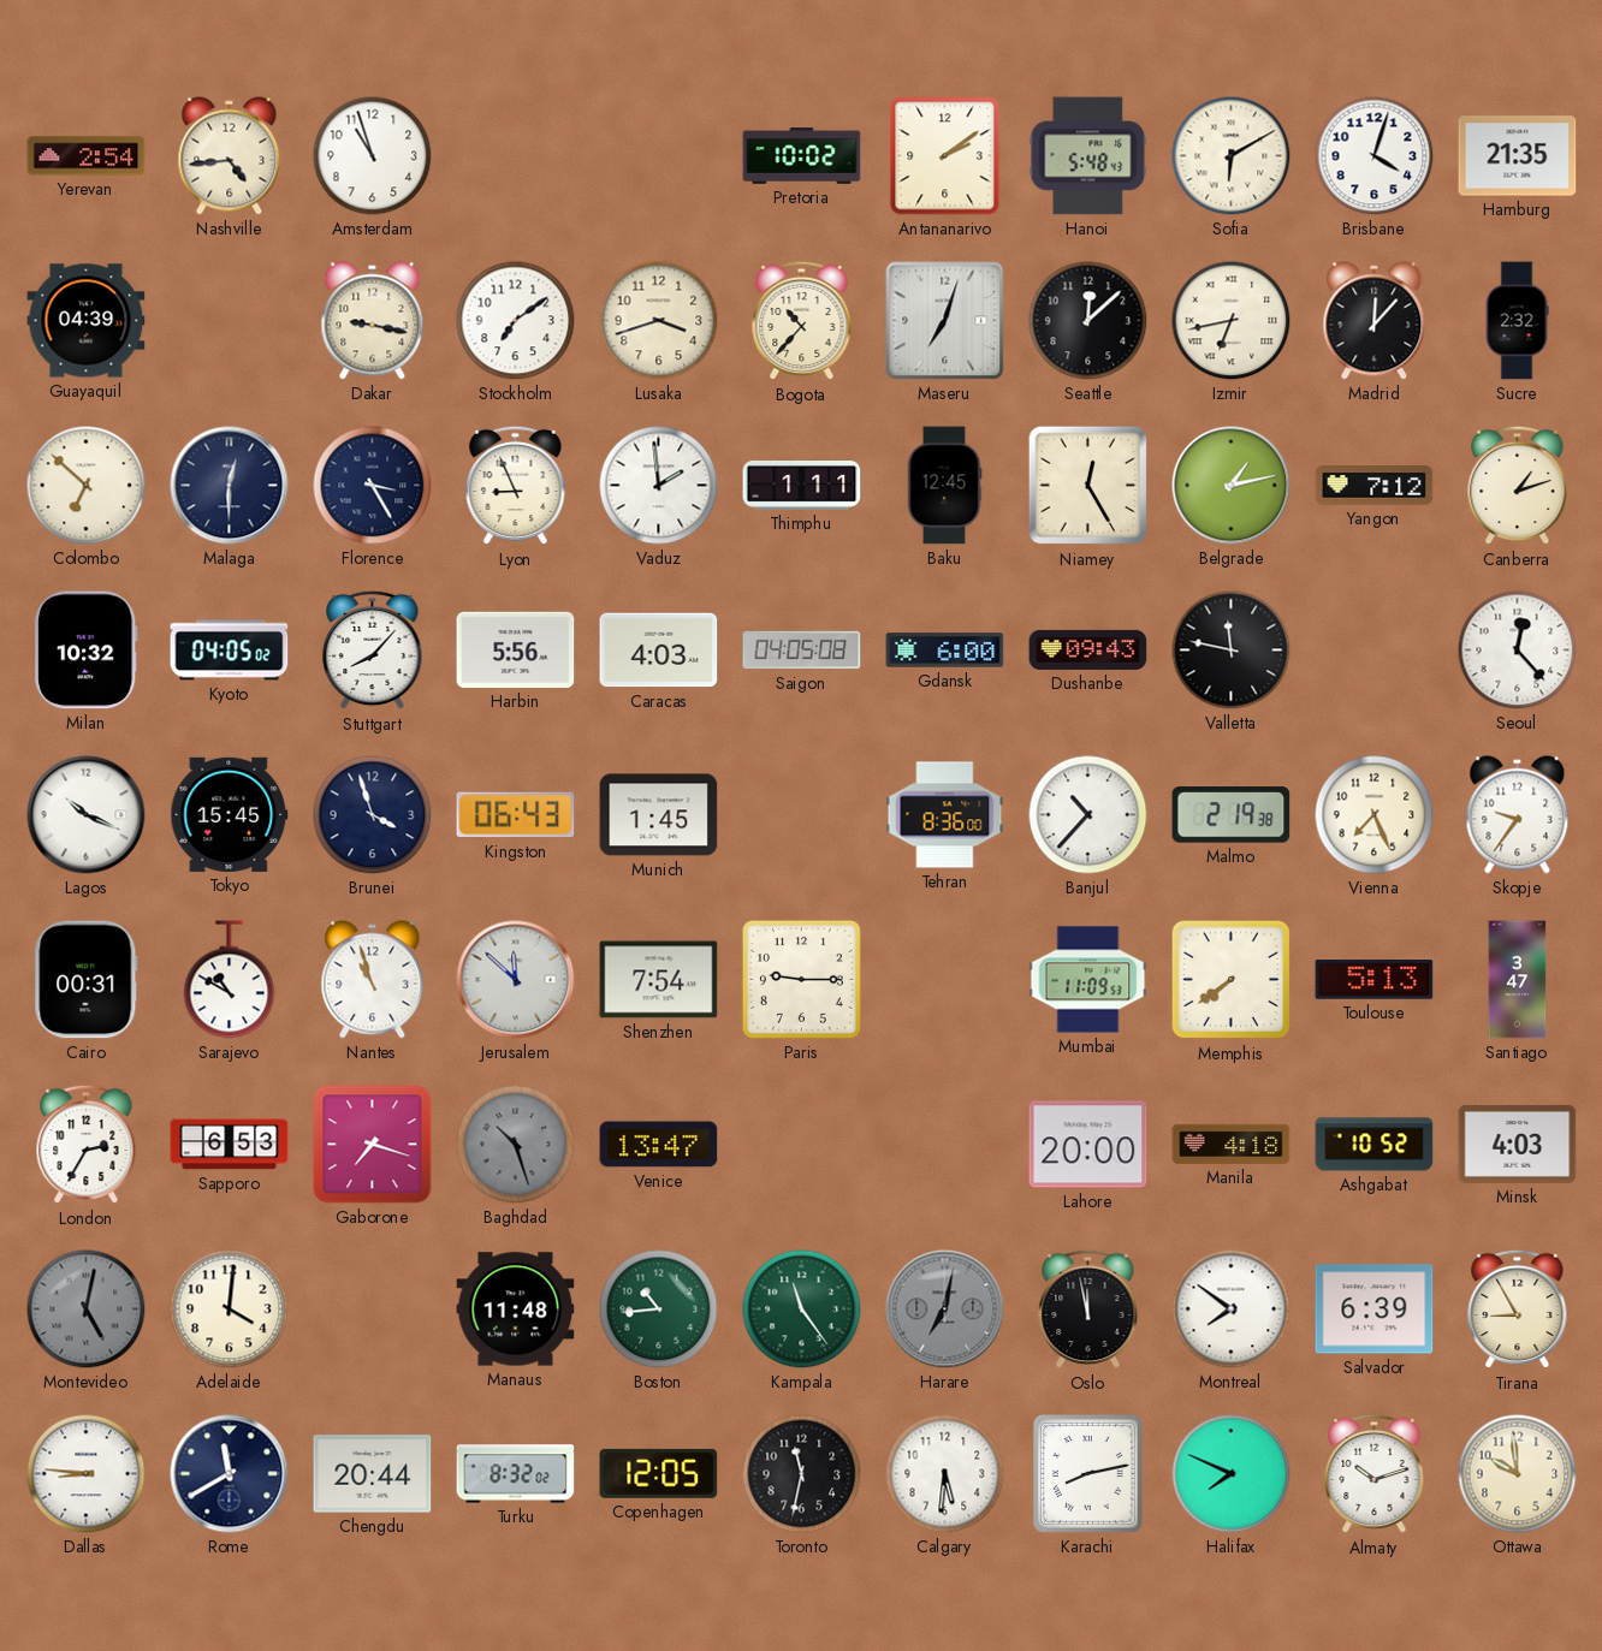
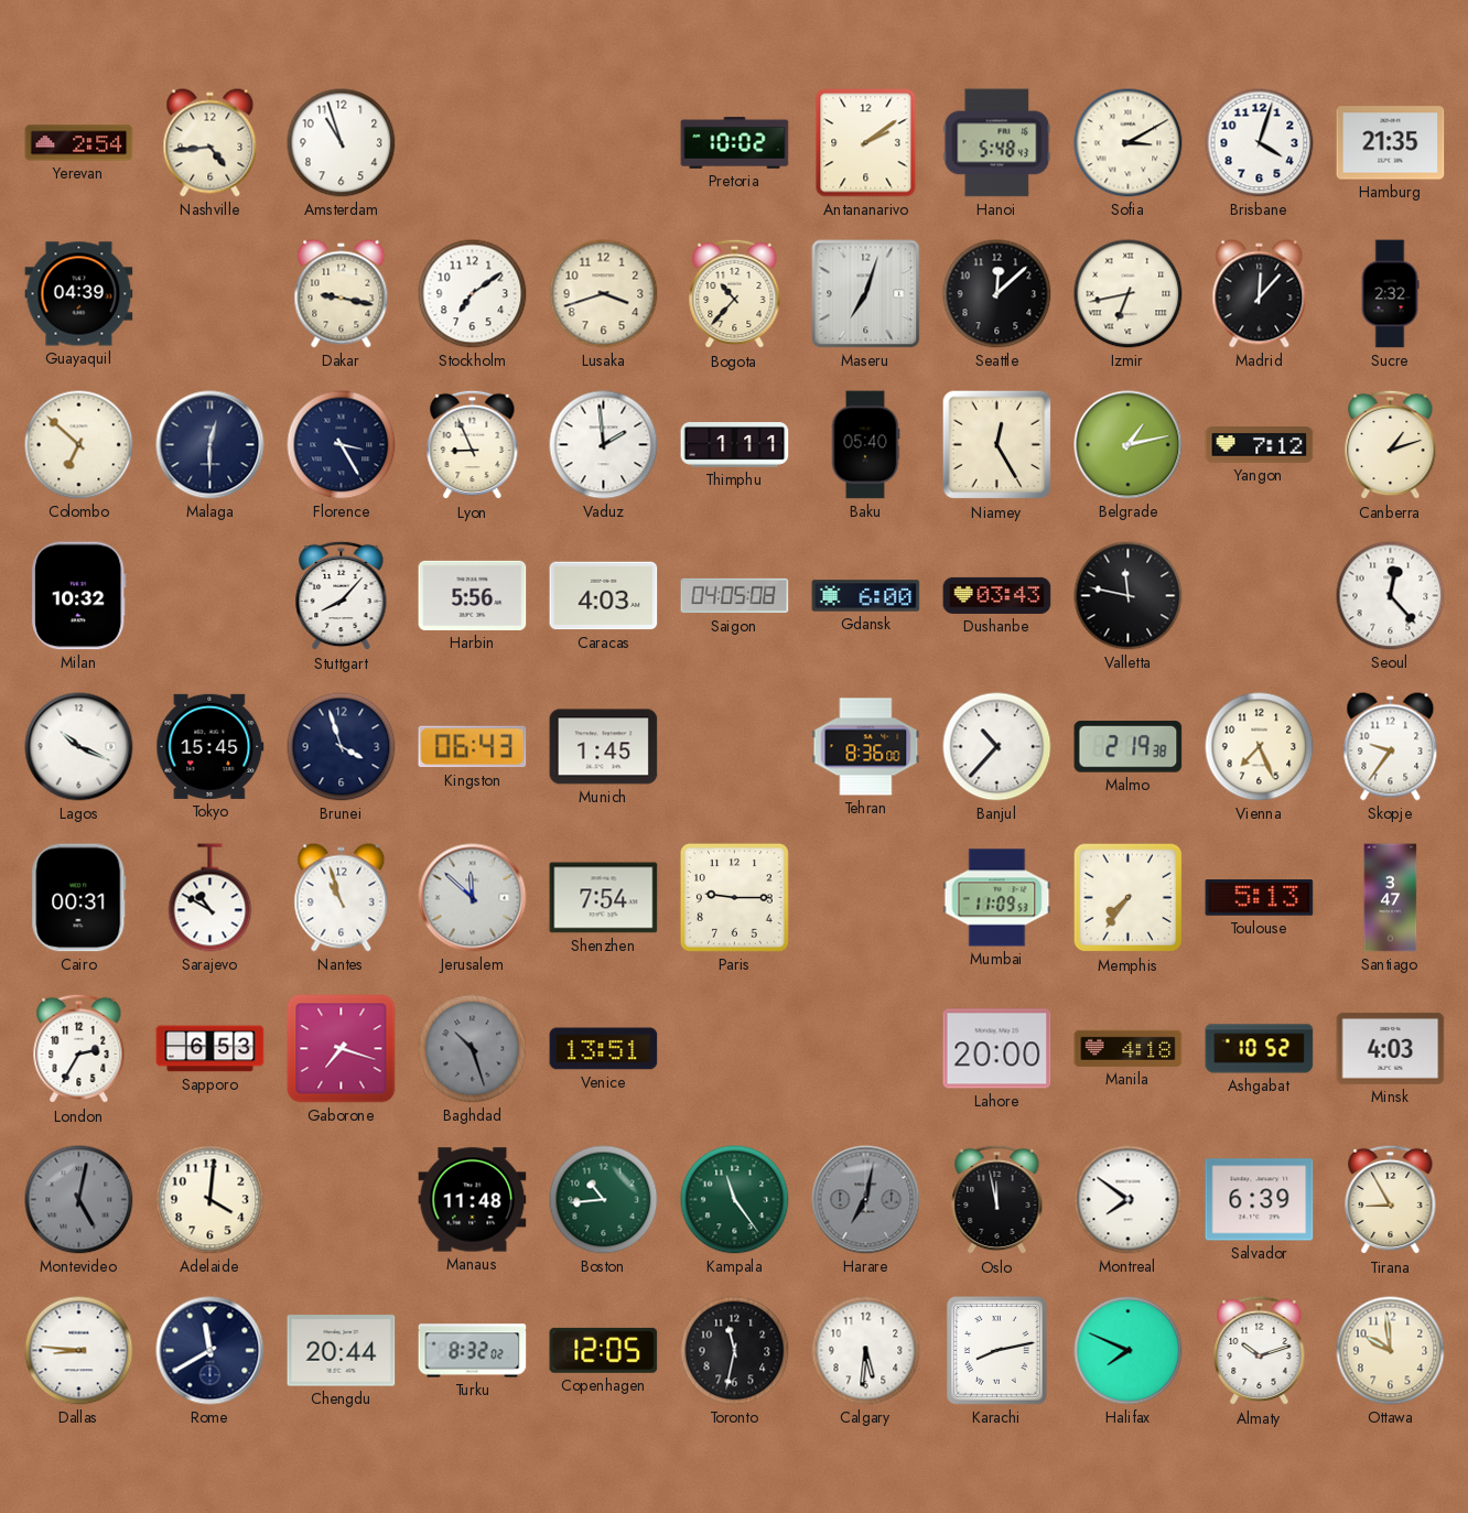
Sofia: 6:10 -> 3:10
Baku: 12:45 -> 05:40
Kyoto: 04:05 -> none
Dushanbe: 09:43 -> 03:43
Memphis: 7:39 -> 7:36
Venice: 13:47 -> 13:51
